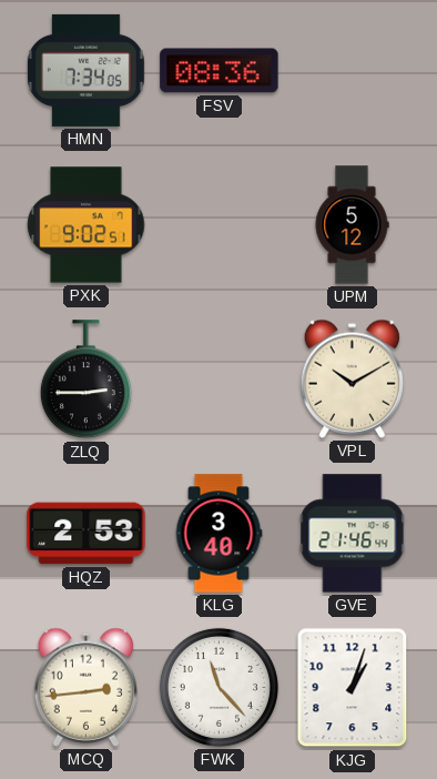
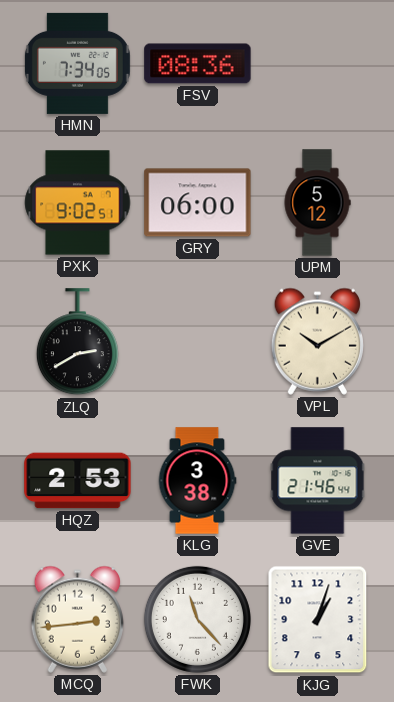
GRY: none -> 06:00
ZLQ: 2:45 -> 2:40
KLG: 3:40 -> 3:38
